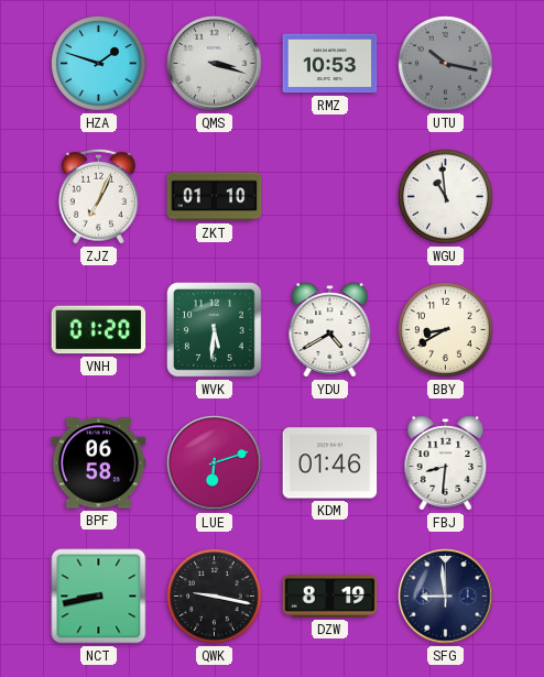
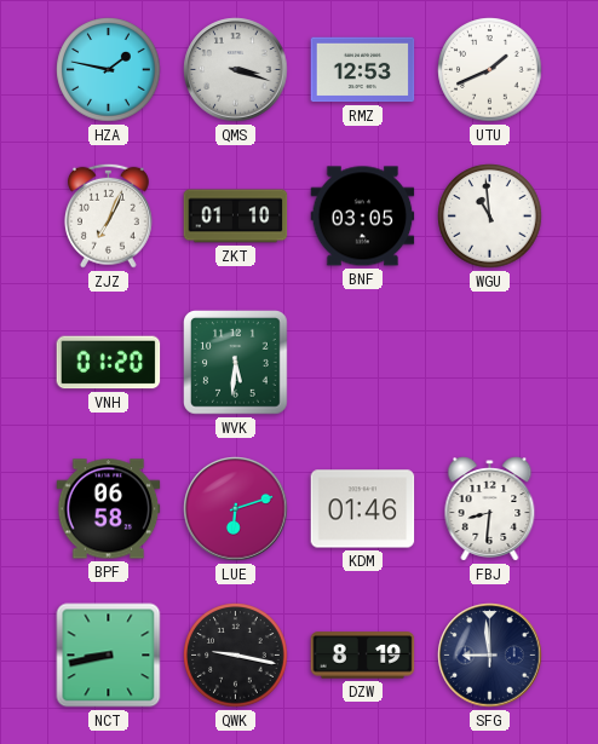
HZA: 1:48 -> 1:47
RMZ: 10:53 -> 12:53
UTU: 10:17 -> 1:41
UTU dial: grey -> white
BNF: none -> 03:05
YDU: 4:40 -> none
BBY: 8:40 -> none
